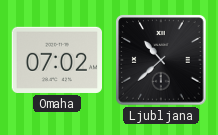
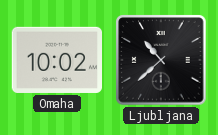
Omaha: 07:02 -> 10:02
